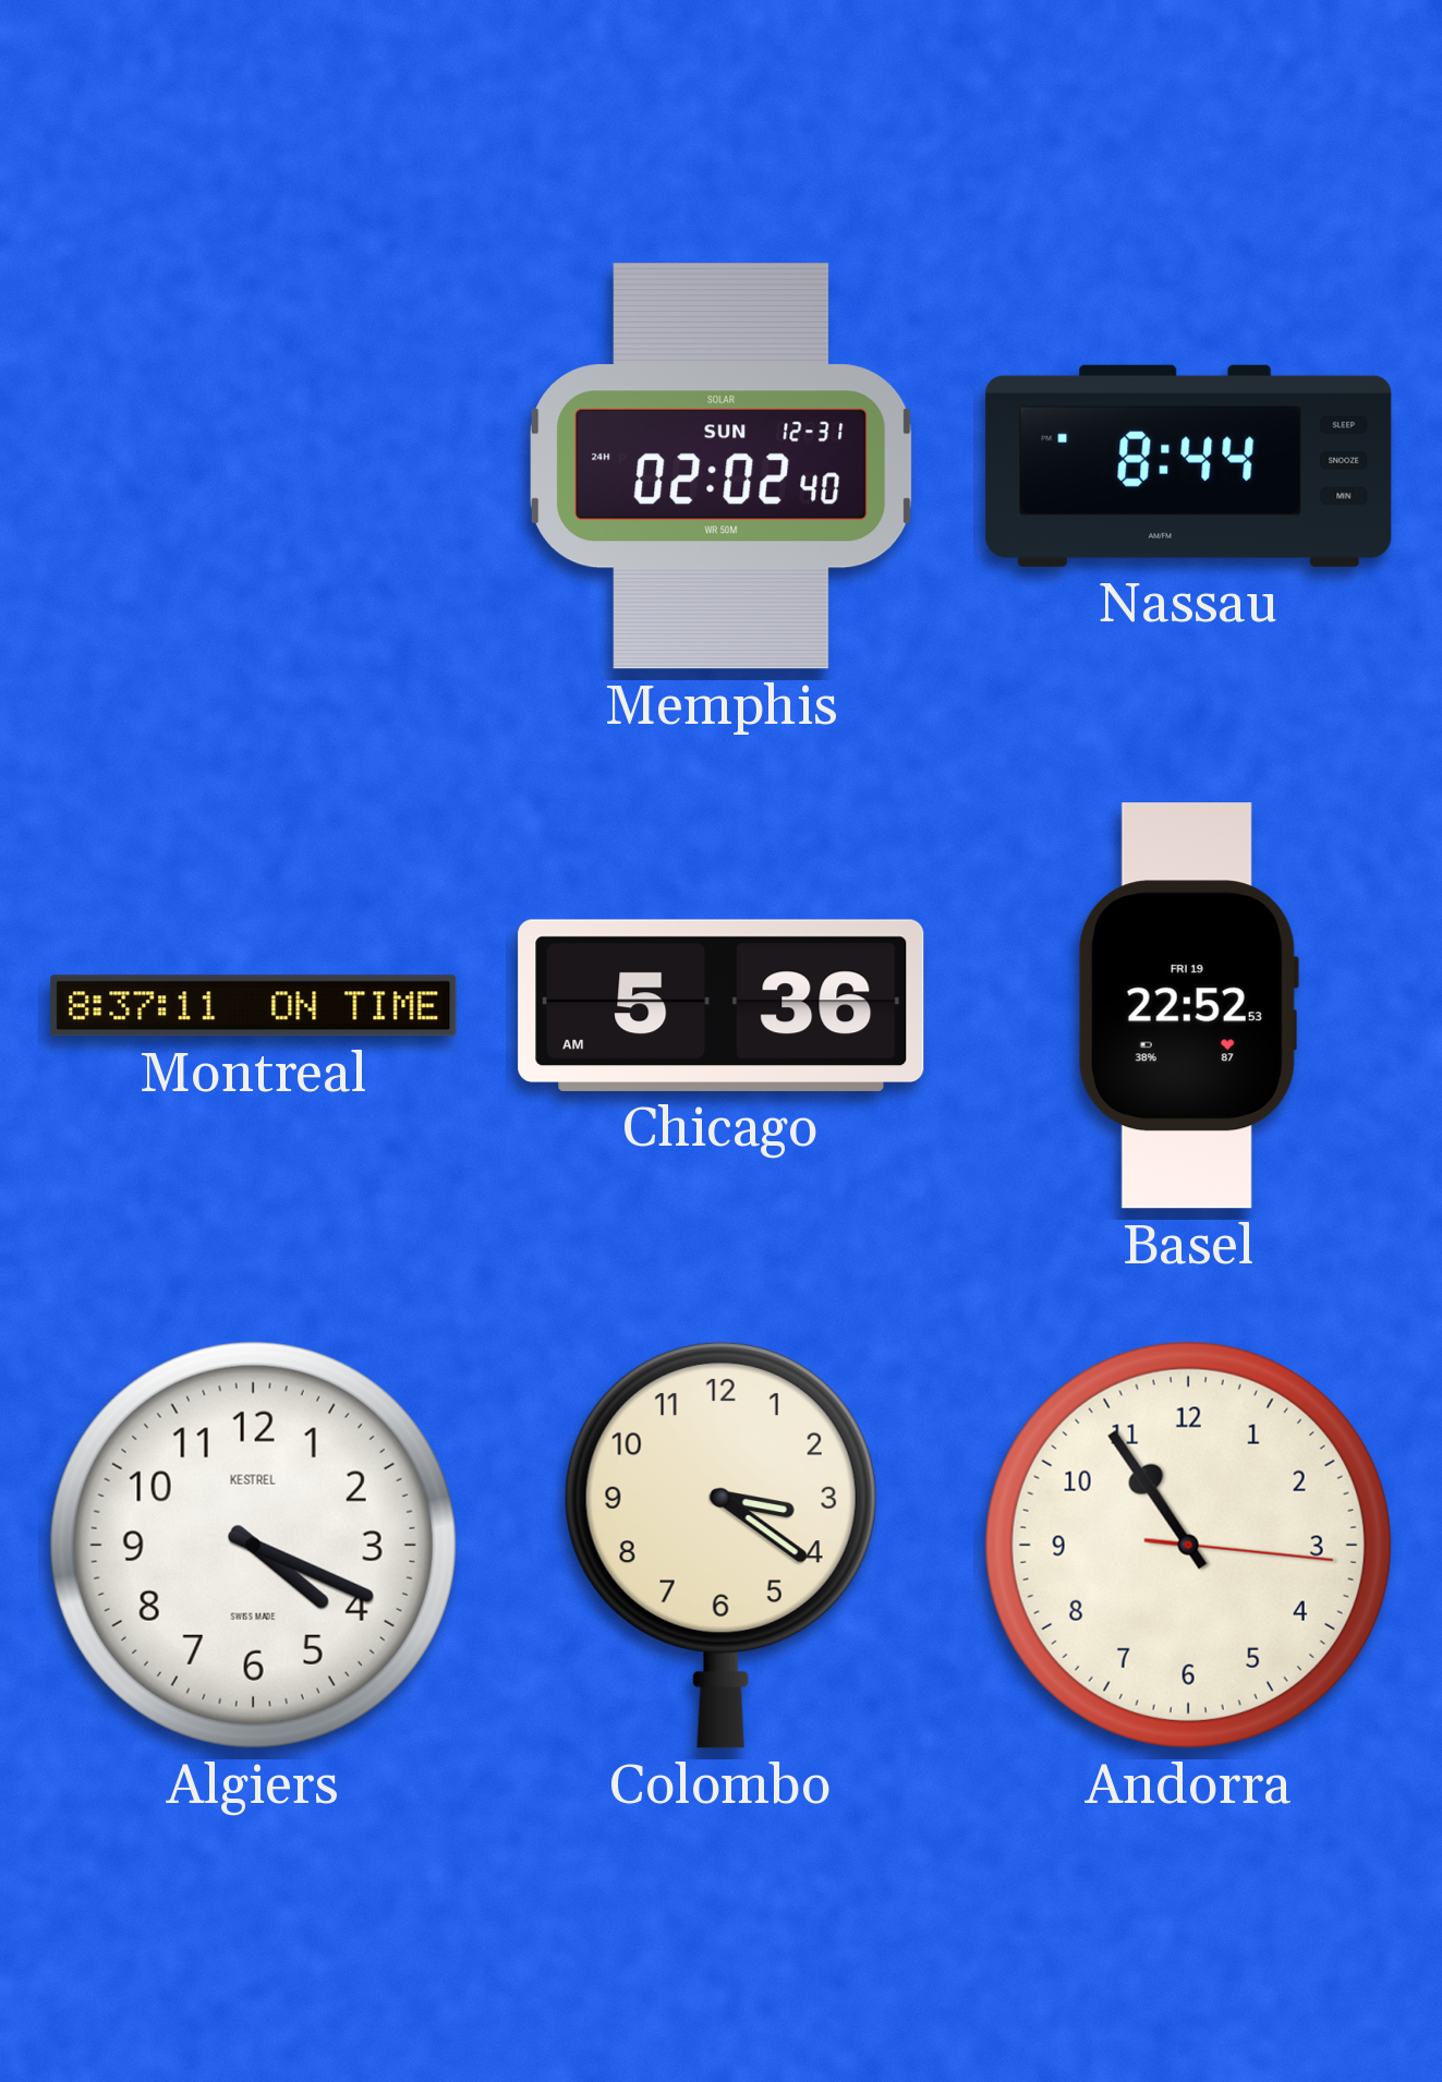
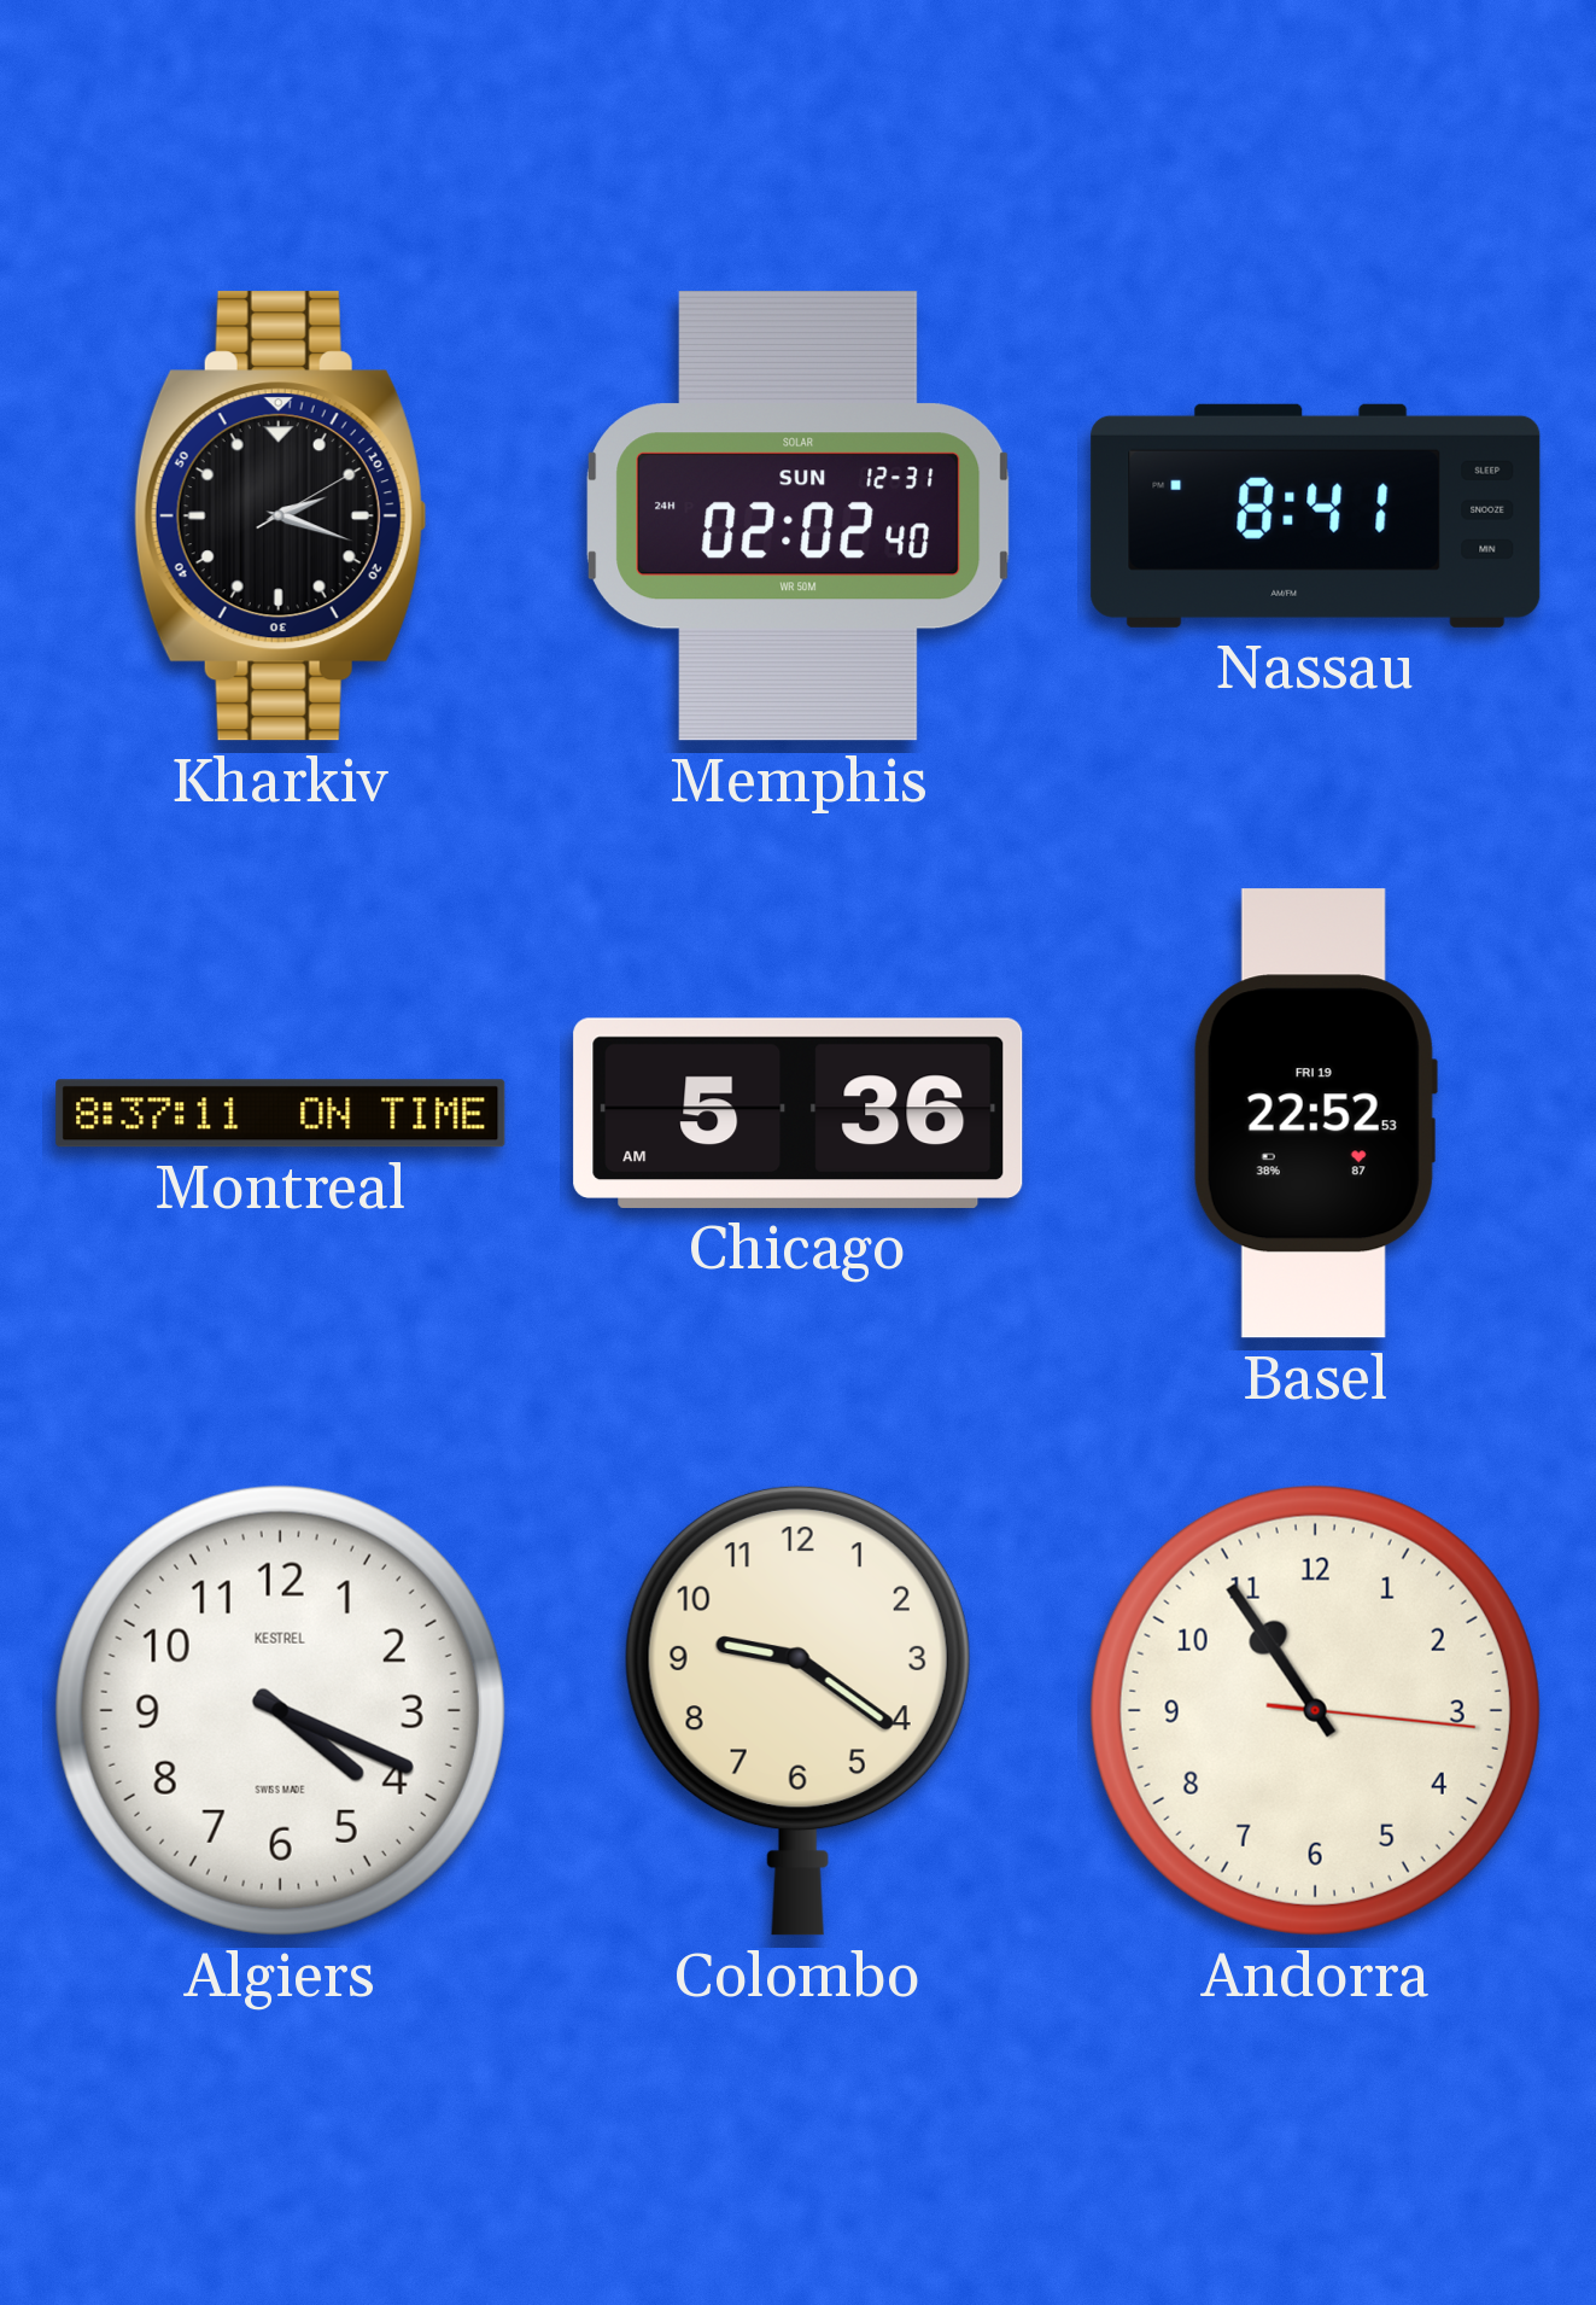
Kharkiv: none -> 2:18
Nassau: 8:44 -> 8:41
Colombo: 3:21 -> 9:21
